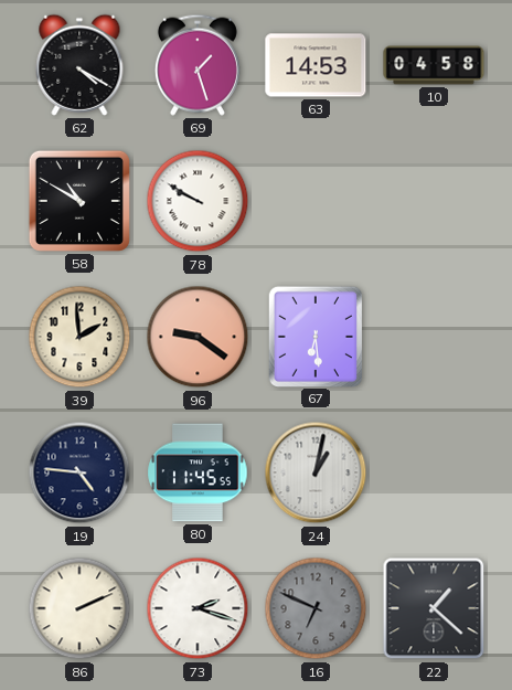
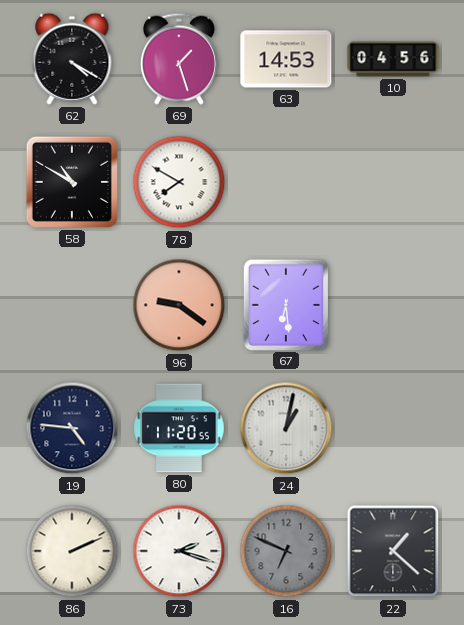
10: 04:58 -> 04:56
78: 9:50 -> 7:50
39: 1:59 -> none
80: 11:45 -> 11:20
